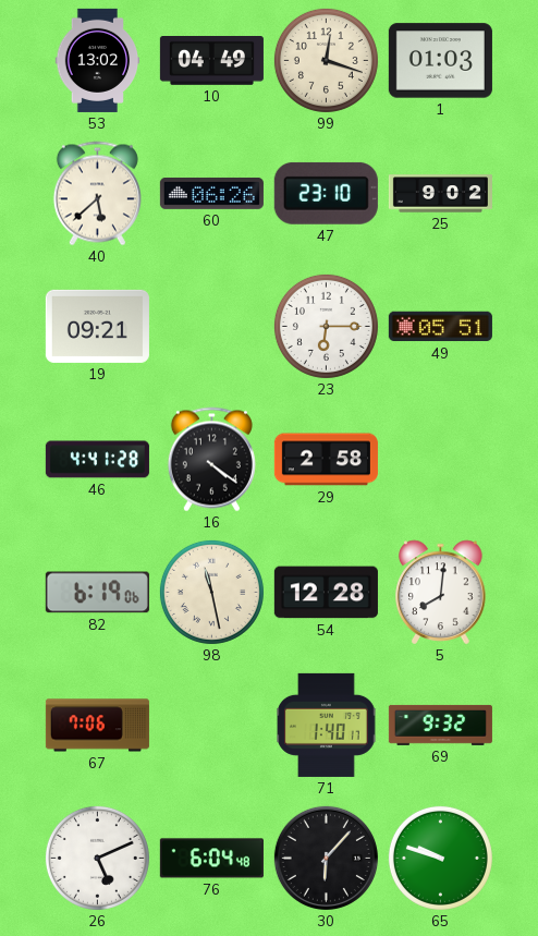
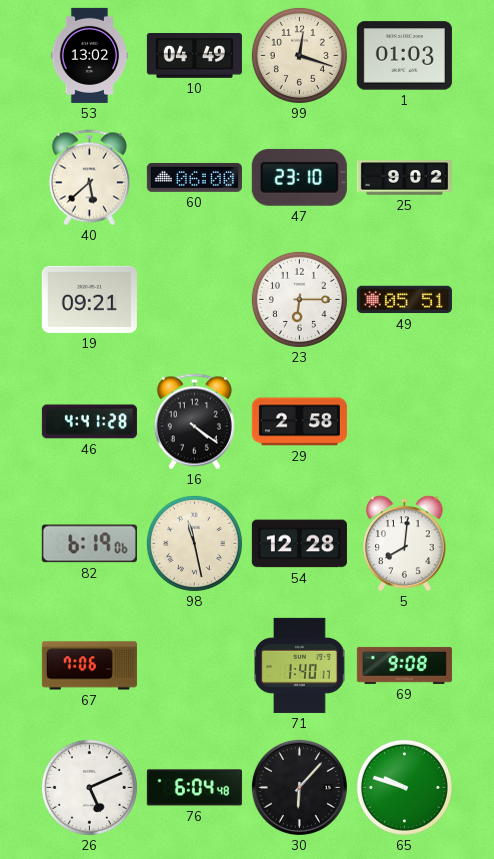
60: 06:26 -> 06:00
69: 9:32 -> 9:08
